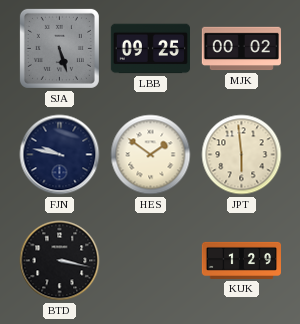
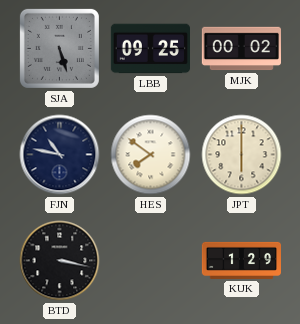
FJN: 9:47 -> 10:47
HES: 1:51 -> 7:51
JPT: 5:59 -> 6:00
